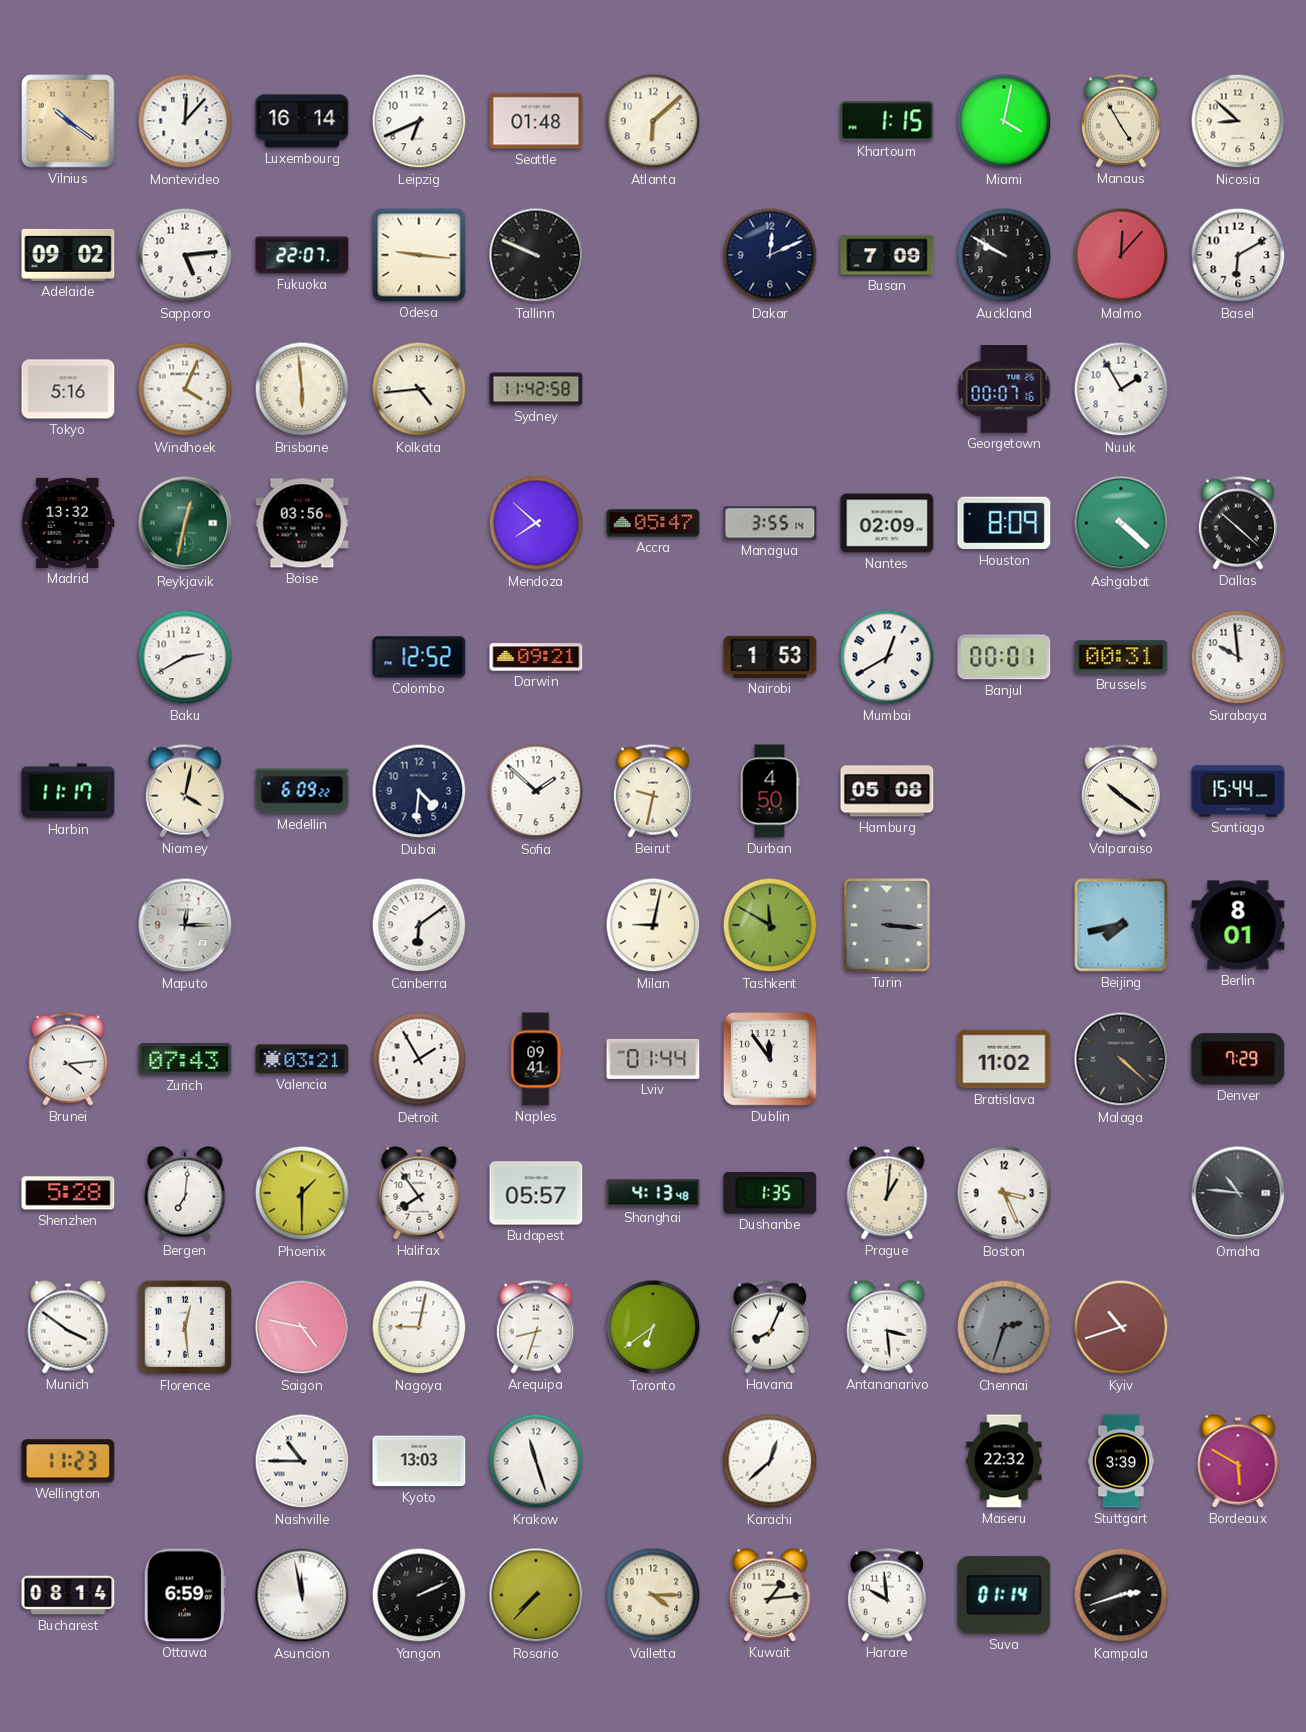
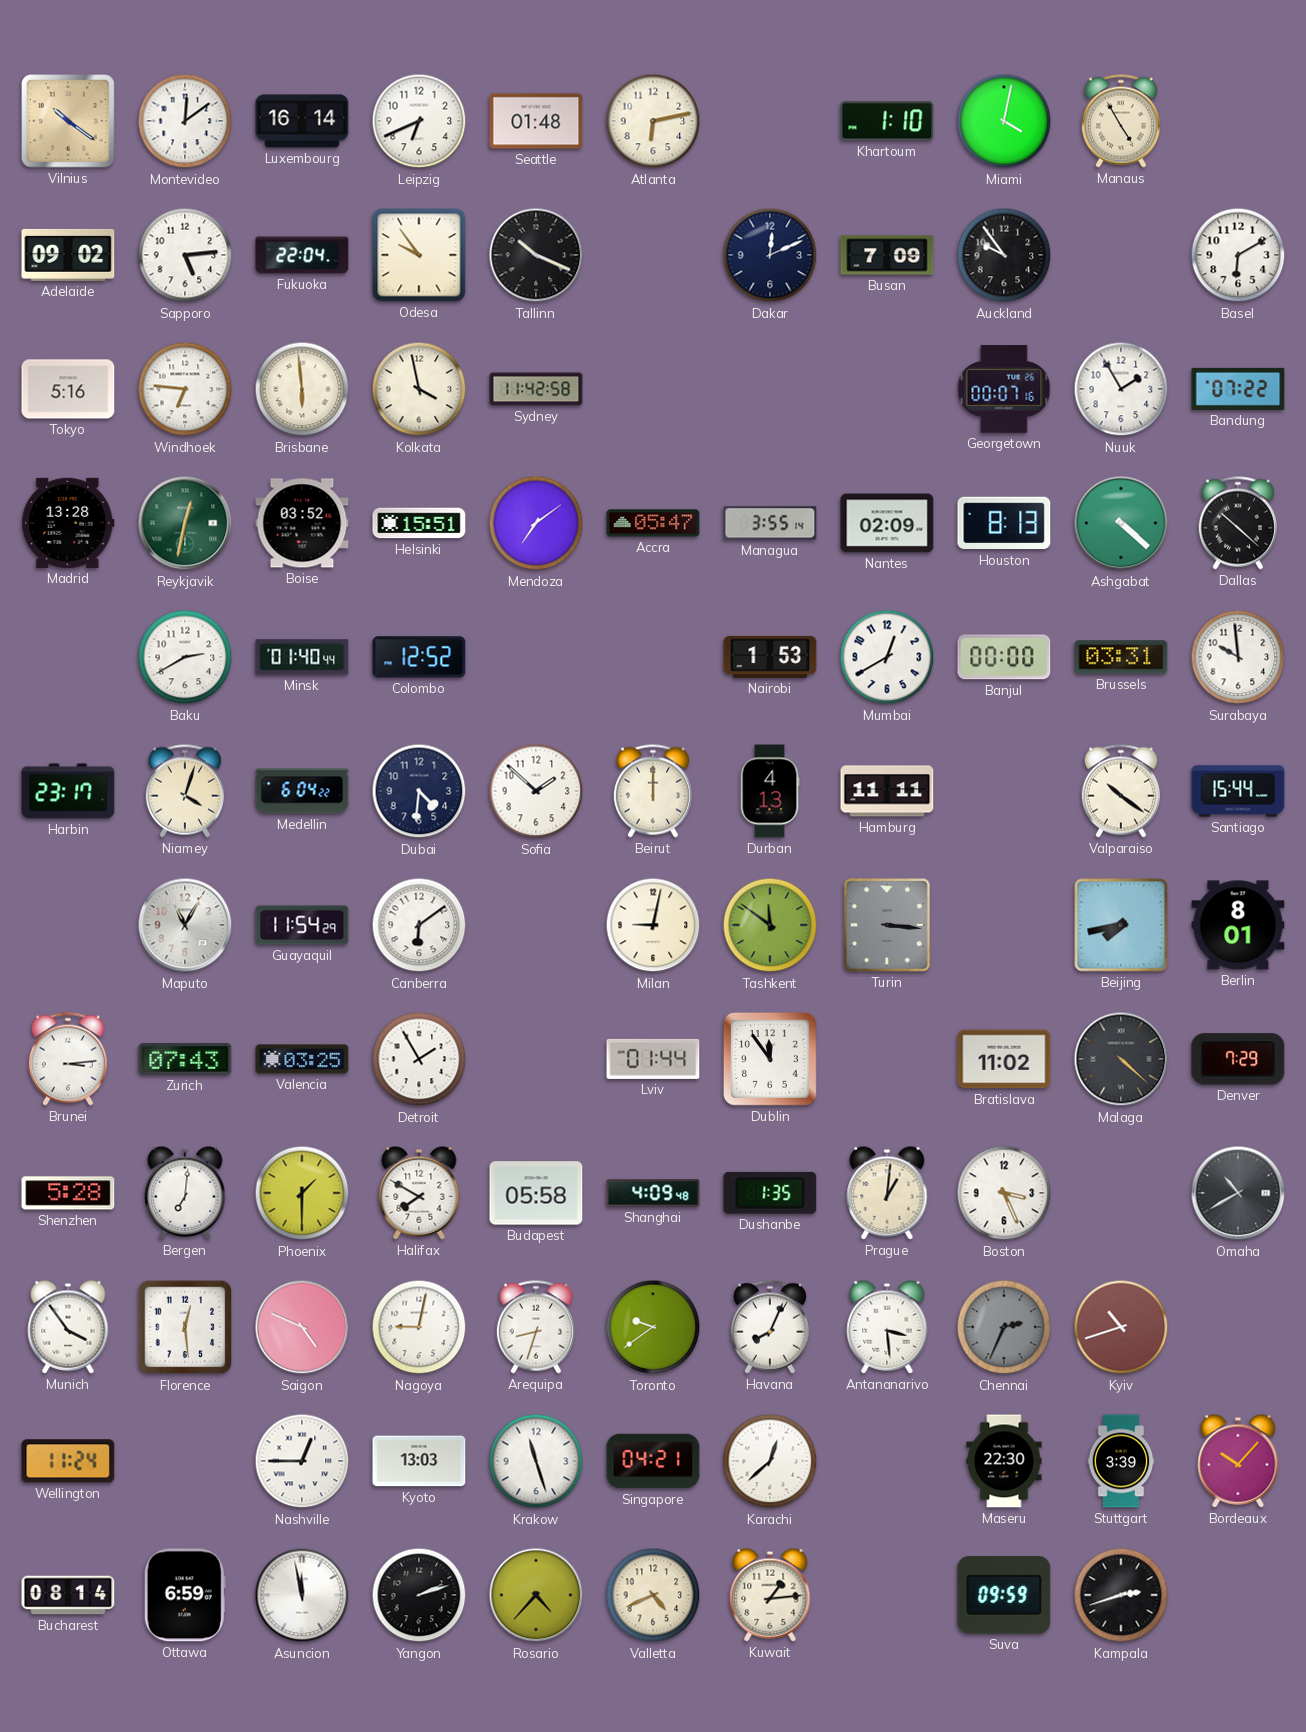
Montevideo: 12:07 -> 12:09
Atlanta: 6:08 -> 6:13
Khartoum: 1:15 -> 1:10
Nicosia: 8:52 -> none
Fukuoka: 22:07 -> 22:04
Odesa: 9:16 -> 9:54
Tallinn: 9:49 -> 10:19
Auckland: 9:50 -> 9:54
Malmo: 12:07 -> none
Windhoek: 4:04 -> 6:46
Kolkata: 4:44 -> 3:58
Bandung: none -> 07:22
Madrid: 13:32 -> 13:28
Boise: 03:56 -> 03:52
Helsinki: none -> 15:51
Mendoza: 7:52 -> 7:09
Houston: 8:09 -> 8:13
Minsk: none -> 01:40
Darwin: 09:21 -> none
Banjul: 00:01 -> 00:00
Brussels: 00:31 -> 03:31
Harbin: 11:17 -> 23:17
Niamey: 4:02 -> 4:03
Medellin: 6:09 -> 6:04
Beirut: 9:32 -> 12:00
Durban: 4:50 -> 4:13
Hamburg: 05:08 -> 11:11
Maputo: 12:15 -> 11:05
Guayaquil: none -> 11:54
Tashkent: 11:50 -> 11:51
Brunei: 4:14 -> 3:14
Valencia: 03:21 -> 03:25
Naples: 09:41 -> none
Halifax: 7:54 -> 7:50
Budapest: 05:57 -> 05:58
Shanghai: 4:13 -> 4:09
Omaha: 10:46 -> 10:40
Munich: 3:51 -> 3:54
Saigon: 4:47 -> 4:49
Toronto: 6:39 -> 9:39
Chennai: 2:33 -> 2:34
Wellington: 11:23 -> 11:24
Nashville: 10:45 -> 12:45
Singapore: none -> 04:21
Maseru: 22:32 -> 22:30
Bordeaux: 5:50 -> 10:07
Yangon: 2:11 -> 2:12
Rosario: 7:37 -> 4:37
Valletta: 4:15 -> 4:41
Harare: 9:59 -> none
Suva: 01:14 -> 09:59
